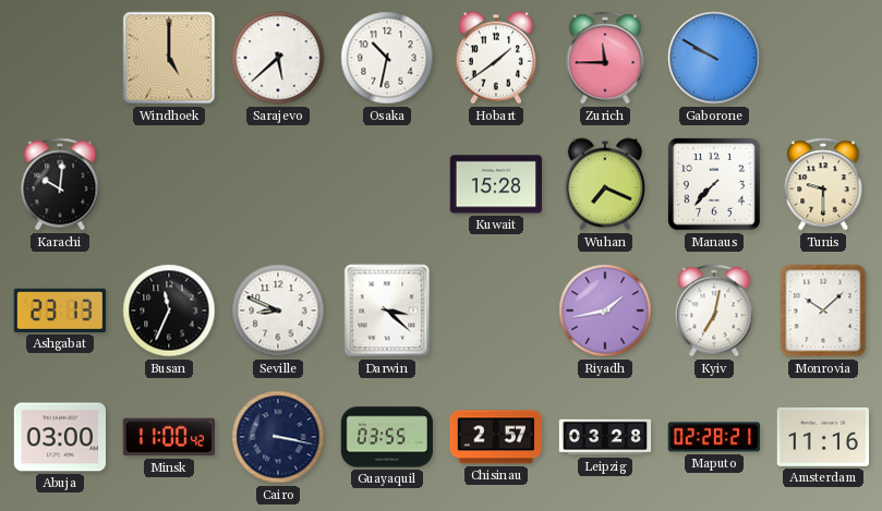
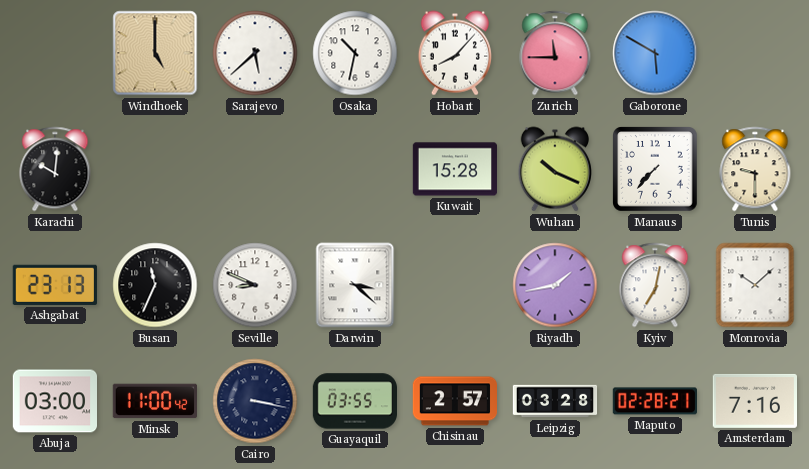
Hobart: 1:39 -> 8:07
Gaborone: 9:50 -> 5:50
Wuhan: 7:19 -> 10:19
Amsterdam: 11:16 -> 7:16
